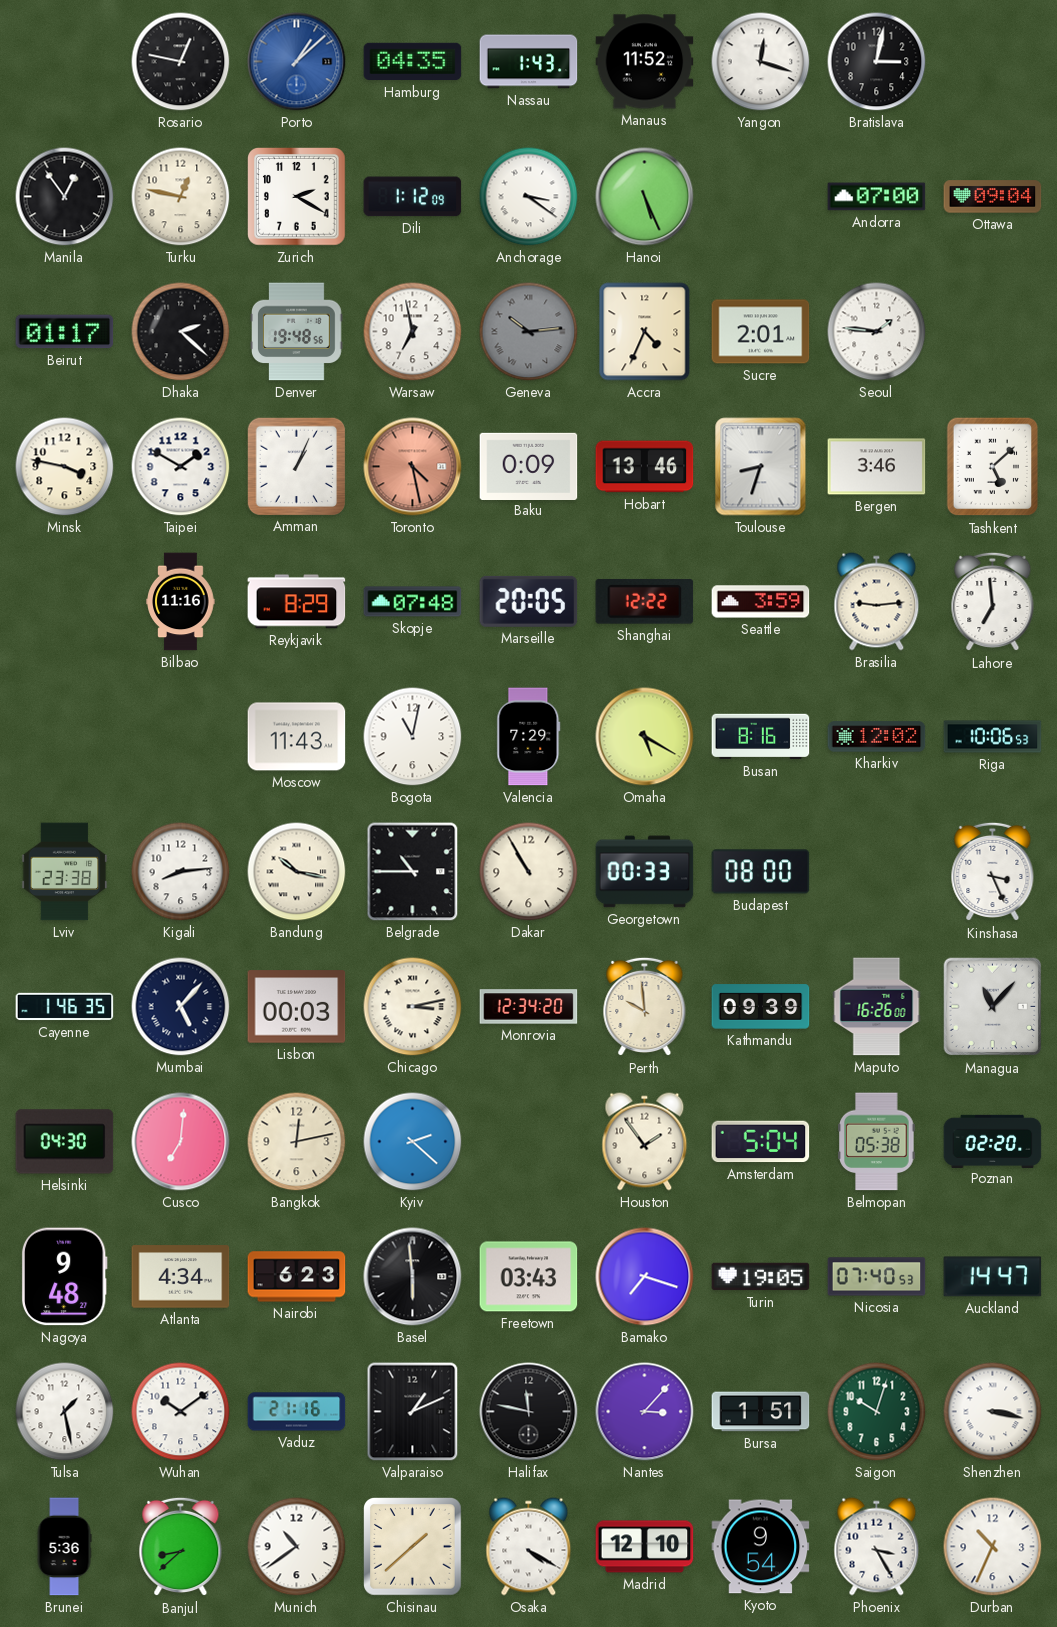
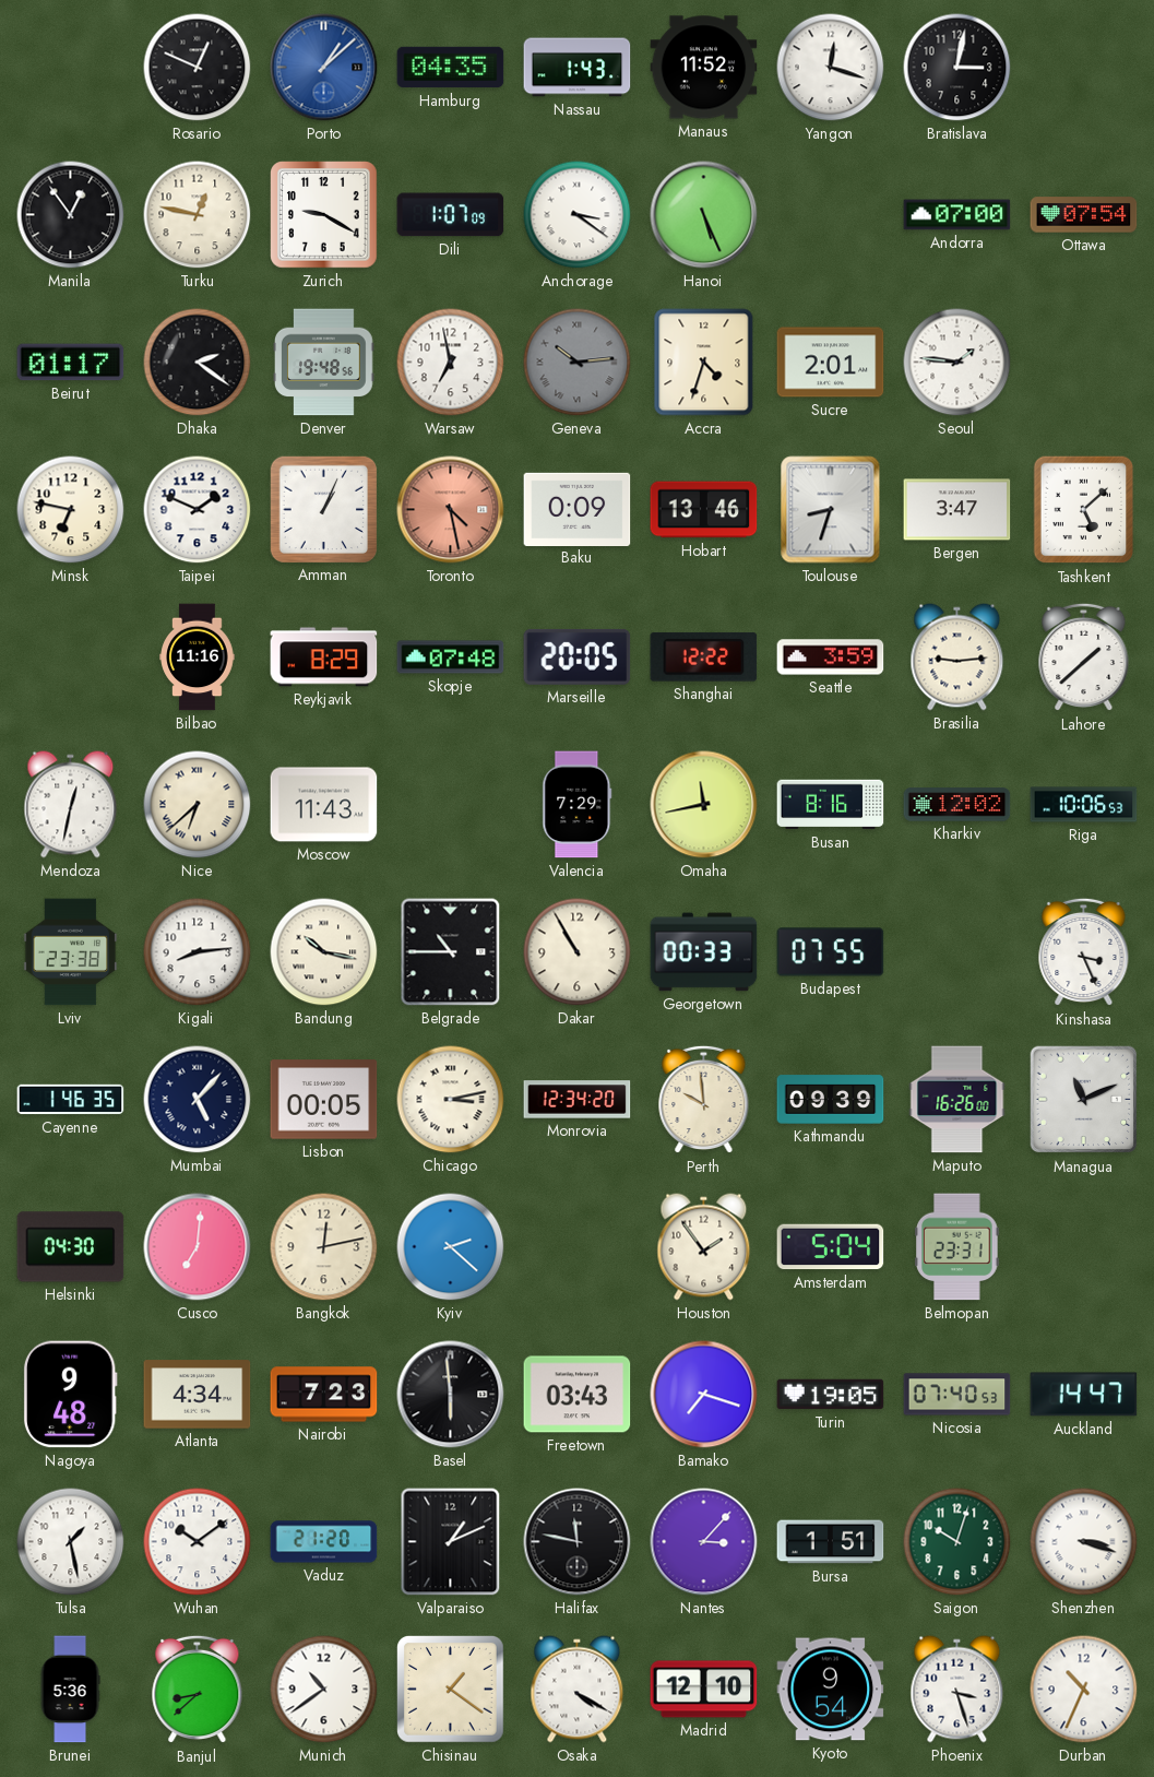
Rosario: 12:47 -> 12:49
Zurich: 2:20 -> 9:20
Dili: 1:12 -> 1:07
Ottawa: 09:04 -> 07:54
Dhaka: 2:22 -> 2:21
Accra: 4:34 -> 4:33
Minsk: 3:47 -> 6:47
Taipei: 1:50 -> 1:49
Bergen: 3:46 -> 3:47
Lahore: 6:59 -> 1:38
Mendoza: none -> 12:32
Nice: none -> 6:38
Bogota: 11:02 -> none
Omaha: 5:20 -> 11:43
Budapest: 08:00 -> 07:55
Lisbon: 00:03 -> 00:05
Managua: 11:07 -> 11:11
Belmopan: 05:38 -> 23:31
Poznan: 02:20 -> none
Nairobi: 6:23 -> 7:23
Vaduz: 21:16 -> 21:20
Shenzhen: 3:17 -> 3:18
Chisinau: 1:38 -> 1:21
Phoenix: 3:25 -> 3:27
